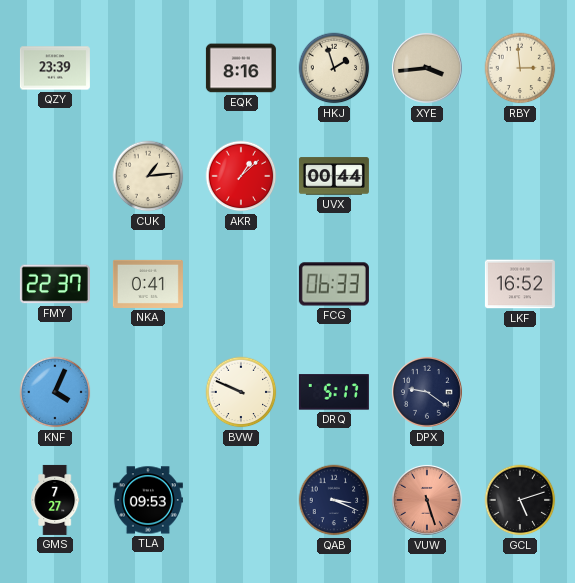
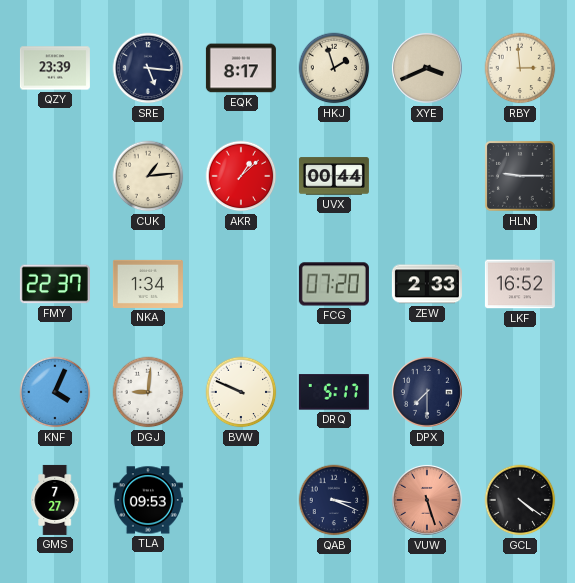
SRE: none -> 5:16
EQK: 8:16 -> 8:17
XYE: 3:44 -> 3:41
HLN: none -> 9:15
NKA: 0:41 -> 1:34
FCG: 06:33 -> 07:20
ZEW: none -> 2:33
DGJ: none -> 9:01
DPX: 9:21 -> 7:30
GCL: 5:12 -> 4:21
